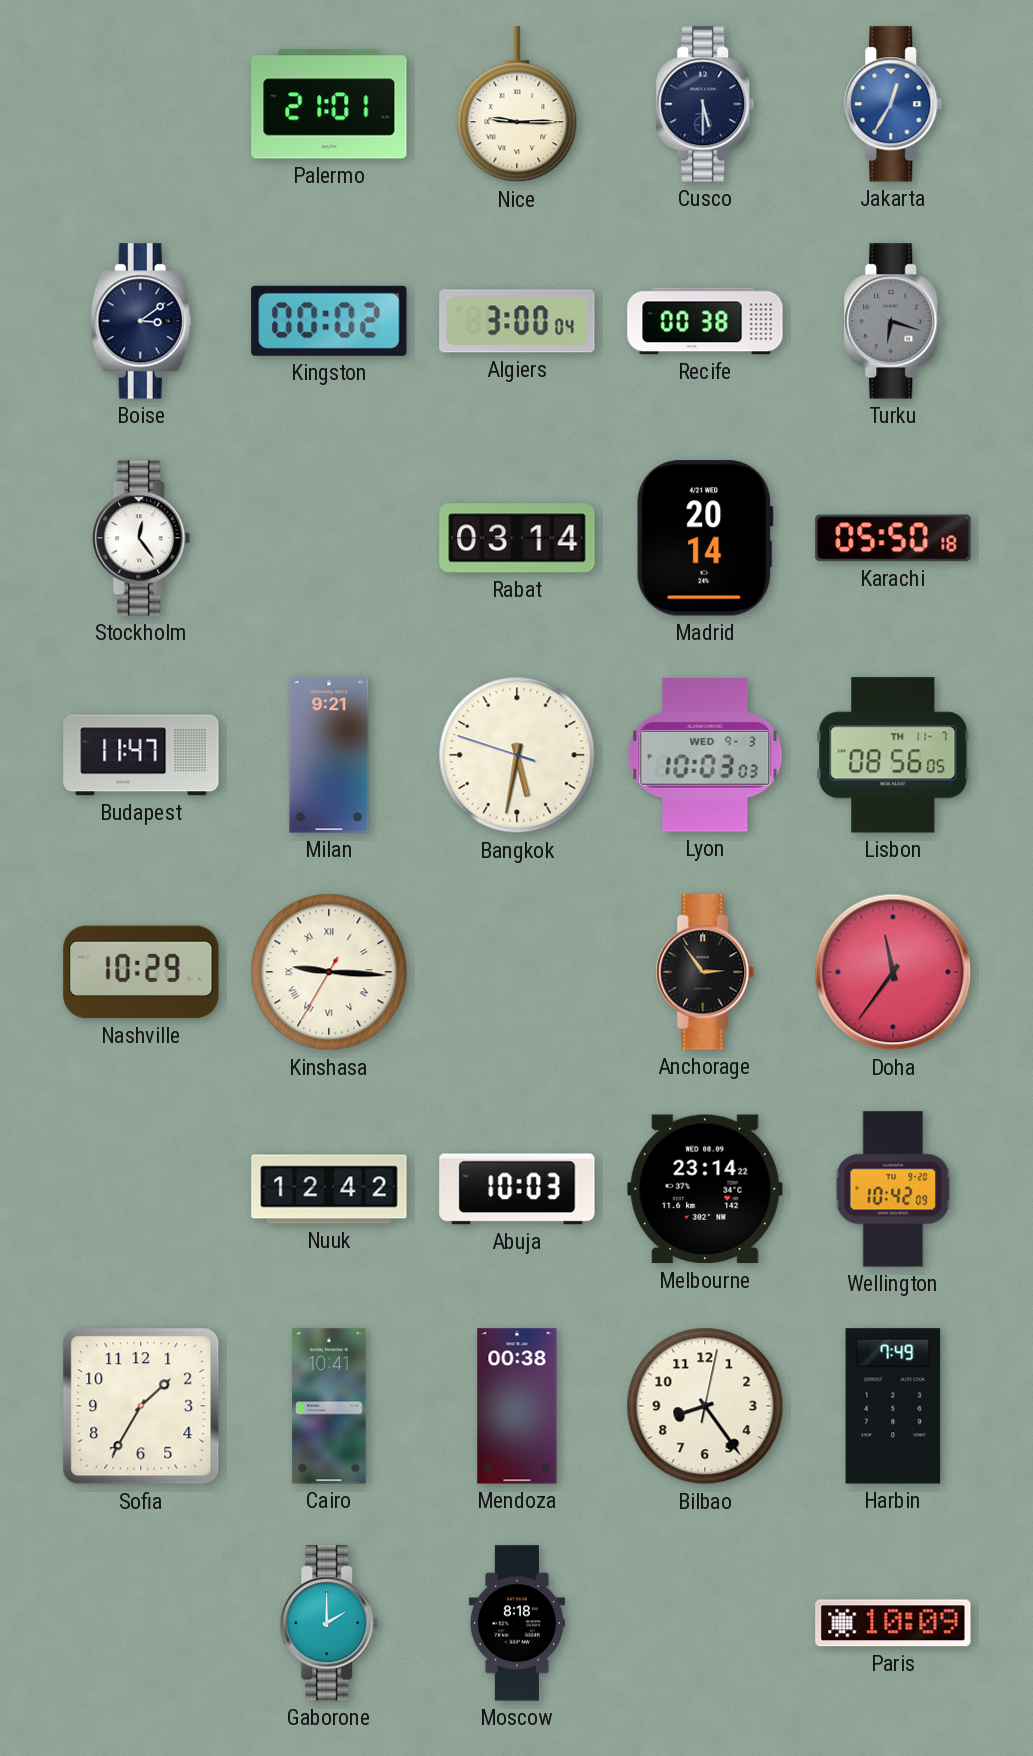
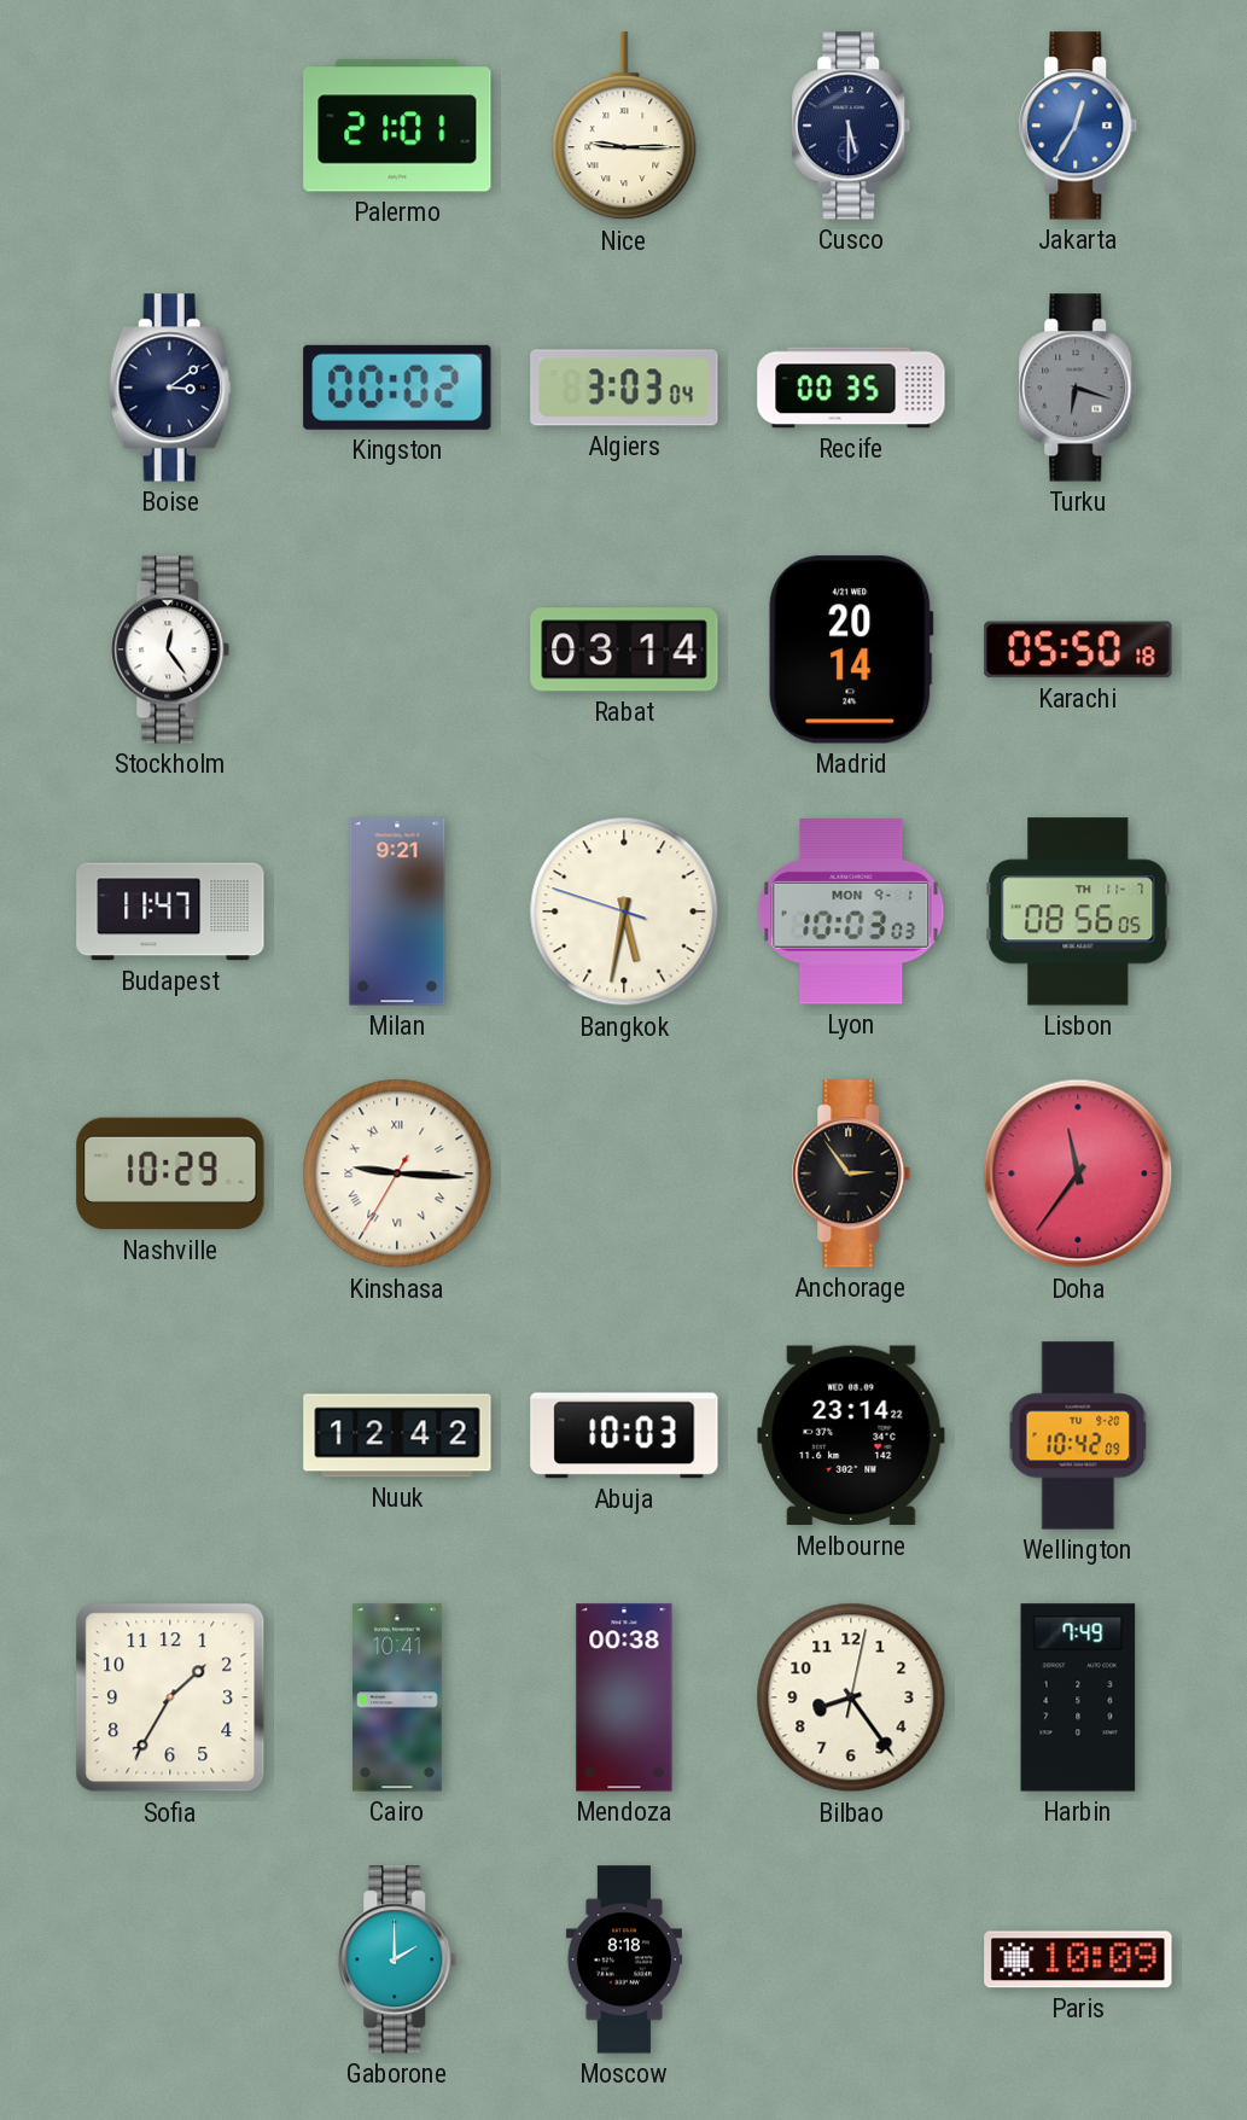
Algiers: 3:00 -> 3:03
Recife: 00:38 -> 00:35
Lyon date: WED 9-3 -> MON 9-1
